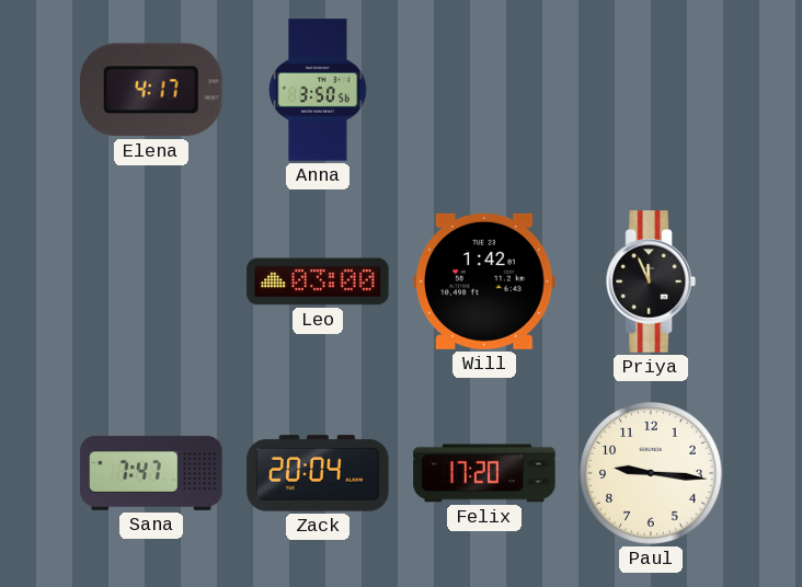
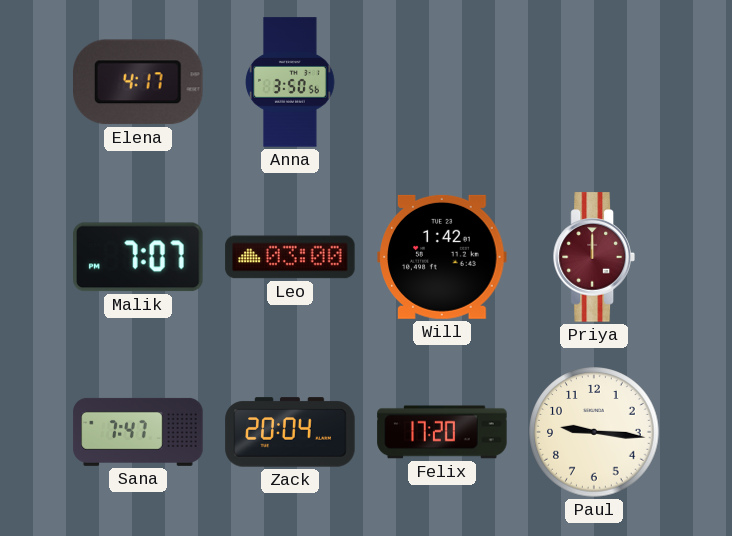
Malik: none -> 7:07
Priya: 11:56 -> 12:00
Priya dial: black -> burgundy
